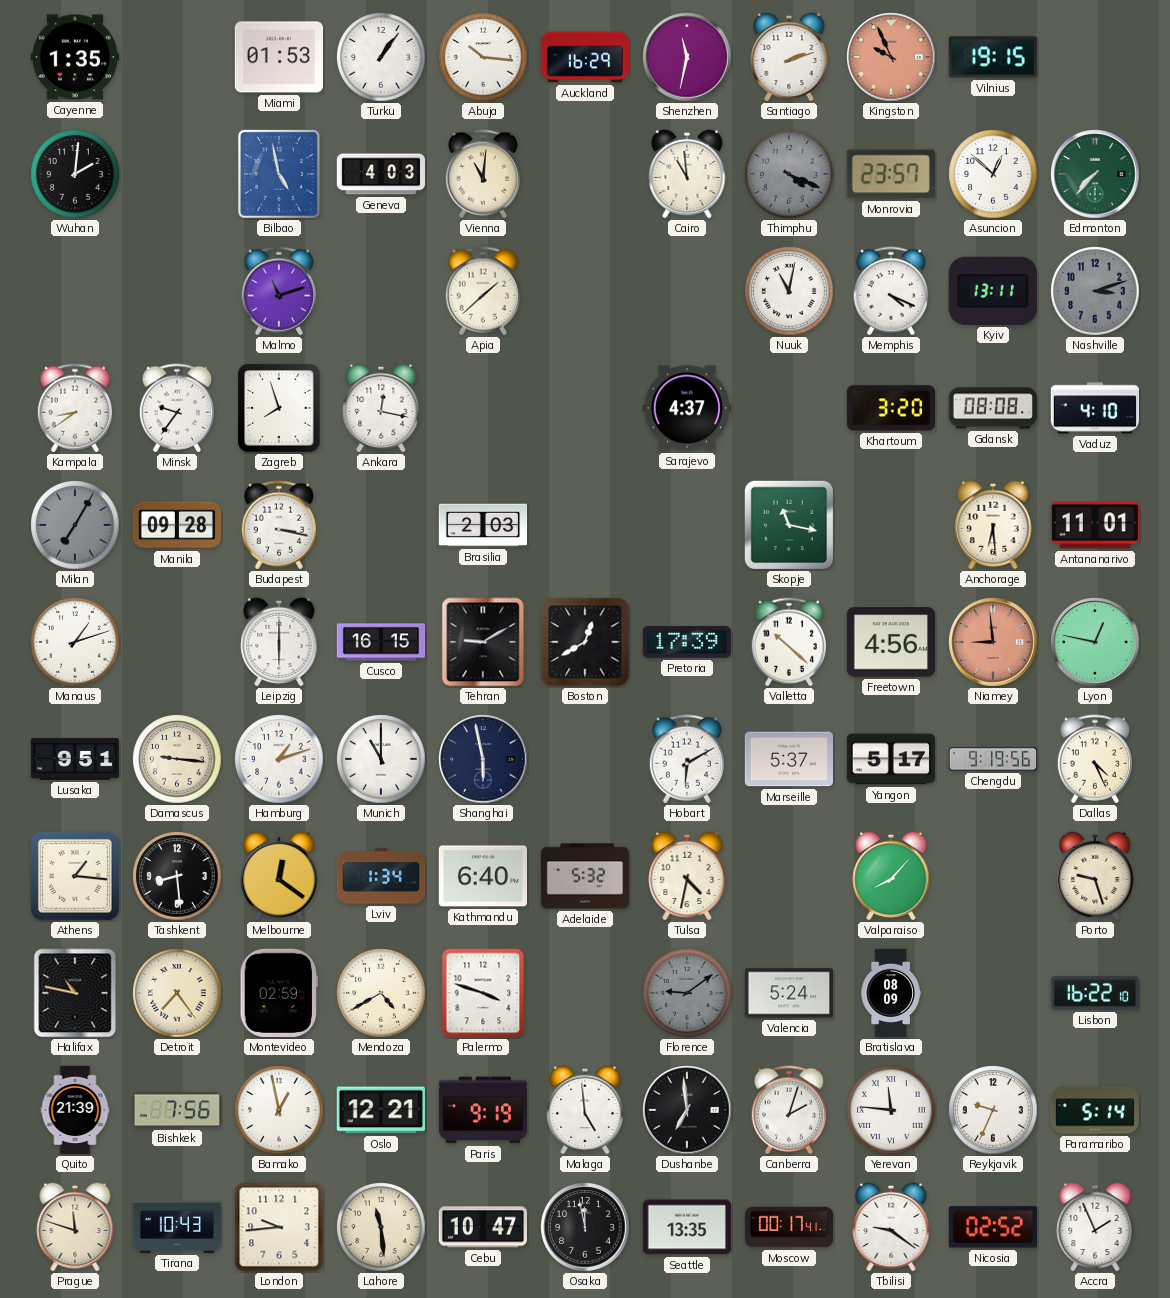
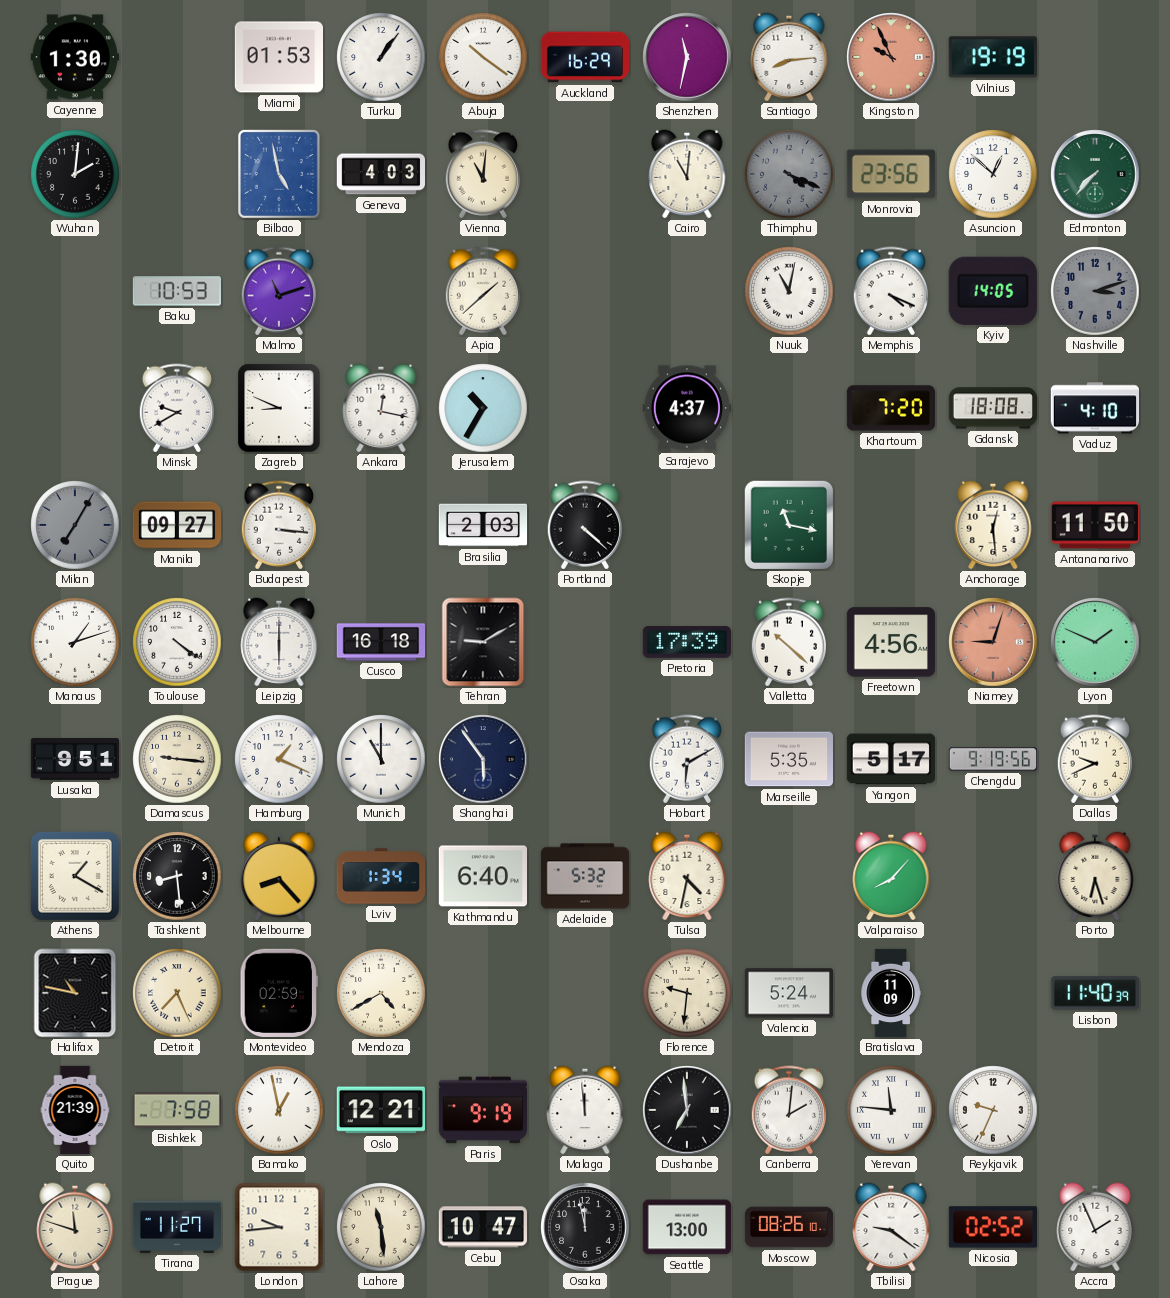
Cayenne: 1:35 -> 1:30
Abuja: 10:16 -> 10:21
Santiago: 2:12 -> 8:14
Vilnius: 19:15 -> 19:19
Cairo: 10:59 -> 11:01
Monrovia: 23:57 -> 23:56
Baku: none -> 10:53
Kyiv: 13:11 -> 14:05
Kampala: 8:39 -> none
Minsk: 9:36 -> 9:40
Zagreb: 7:57 -> 8:49
Jerusalem: none -> 10:35
Khartoum: 3:20 -> 7:20
Gdansk: 08:08 -> 18:08
Manila: 09:28 -> 09:27
Budapest: 3:17 -> 3:16
Portland: none -> 4:22
Anchorage: 6:29 -> 12:29
Antananarivo: 11:01 -> 11:50
Toulouse: none -> 4:21
Cusco: 16:15 -> 16:18
Boston: 12:40 -> none
Niamey: 8:59 -> 9:03
Lyon: 12:47 -> 1:49
Hamburg: 1:12 -> 1:19
Shanghai: 5:58 -> 5:54
Marseille: 5:37 -> 5:35
Dallas: 4:26 -> 9:41
Athens: 1:16 -> 1:20
Melbourne: 12:21 -> 8:23
Porto: 9:27 -> 6:27
Detroit: 7:24 -> 7:26
Palermo: 3:48 -> none
Florence: 9:09 -> 9:31
Florence dial: grey -> cream
Bratislava: 08:09 -> 11:09
Lisbon: 16:22 -> 11:40
Bishkek: 7:56 -> 7:58
Malaga: 4:59 -> 11:59
Canberra: 2:03 -> 2:01
Paramaribo: 5:14 -> none
Tirana: 10:43 -> 11:27
Seattle: 13:35 -> 13:00
Moscow: 00:17 -> 08:26
